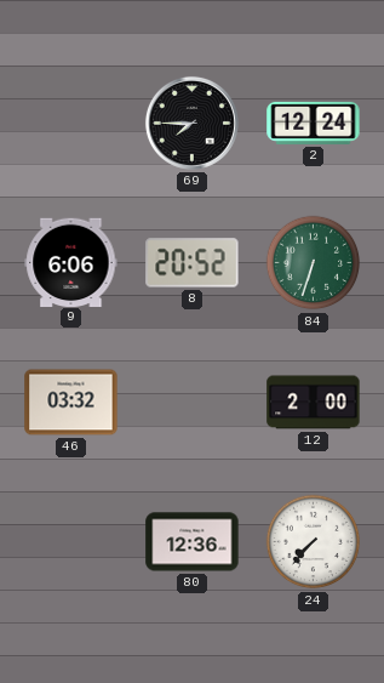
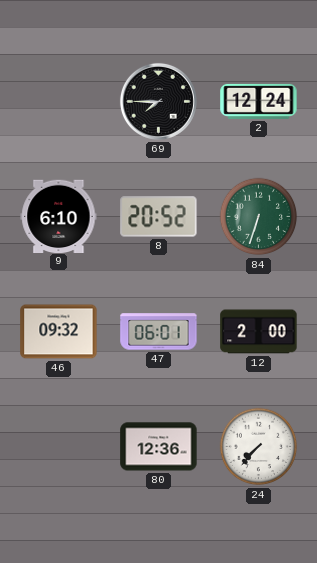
9: 6:06 -> 6:10
46: 03:32 -> 09:32
47: none -> 06:01
